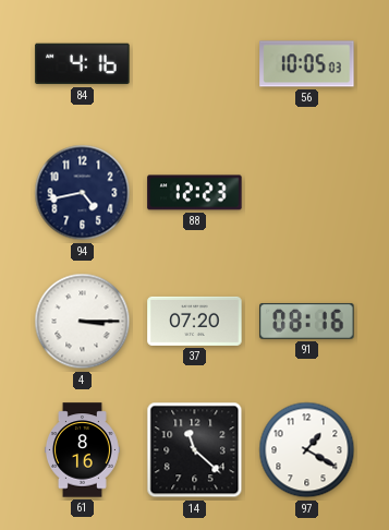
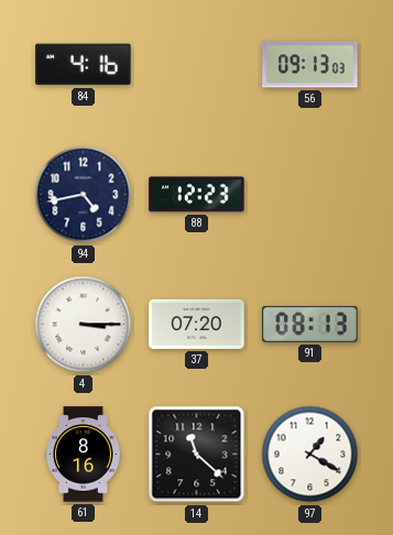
56: 10:05 -> 09:13
91: 08:16 -> 08:13
